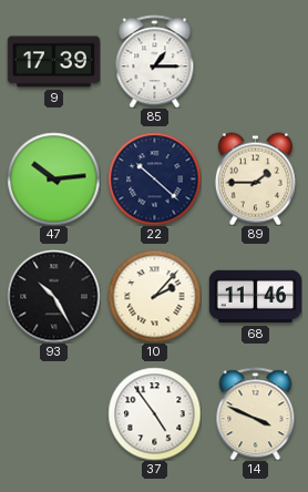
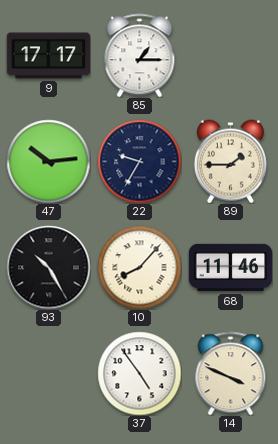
9: 17:39 -> 17:17
22: 10:22 -> 9:35
10: 2:07 -> 8:07
